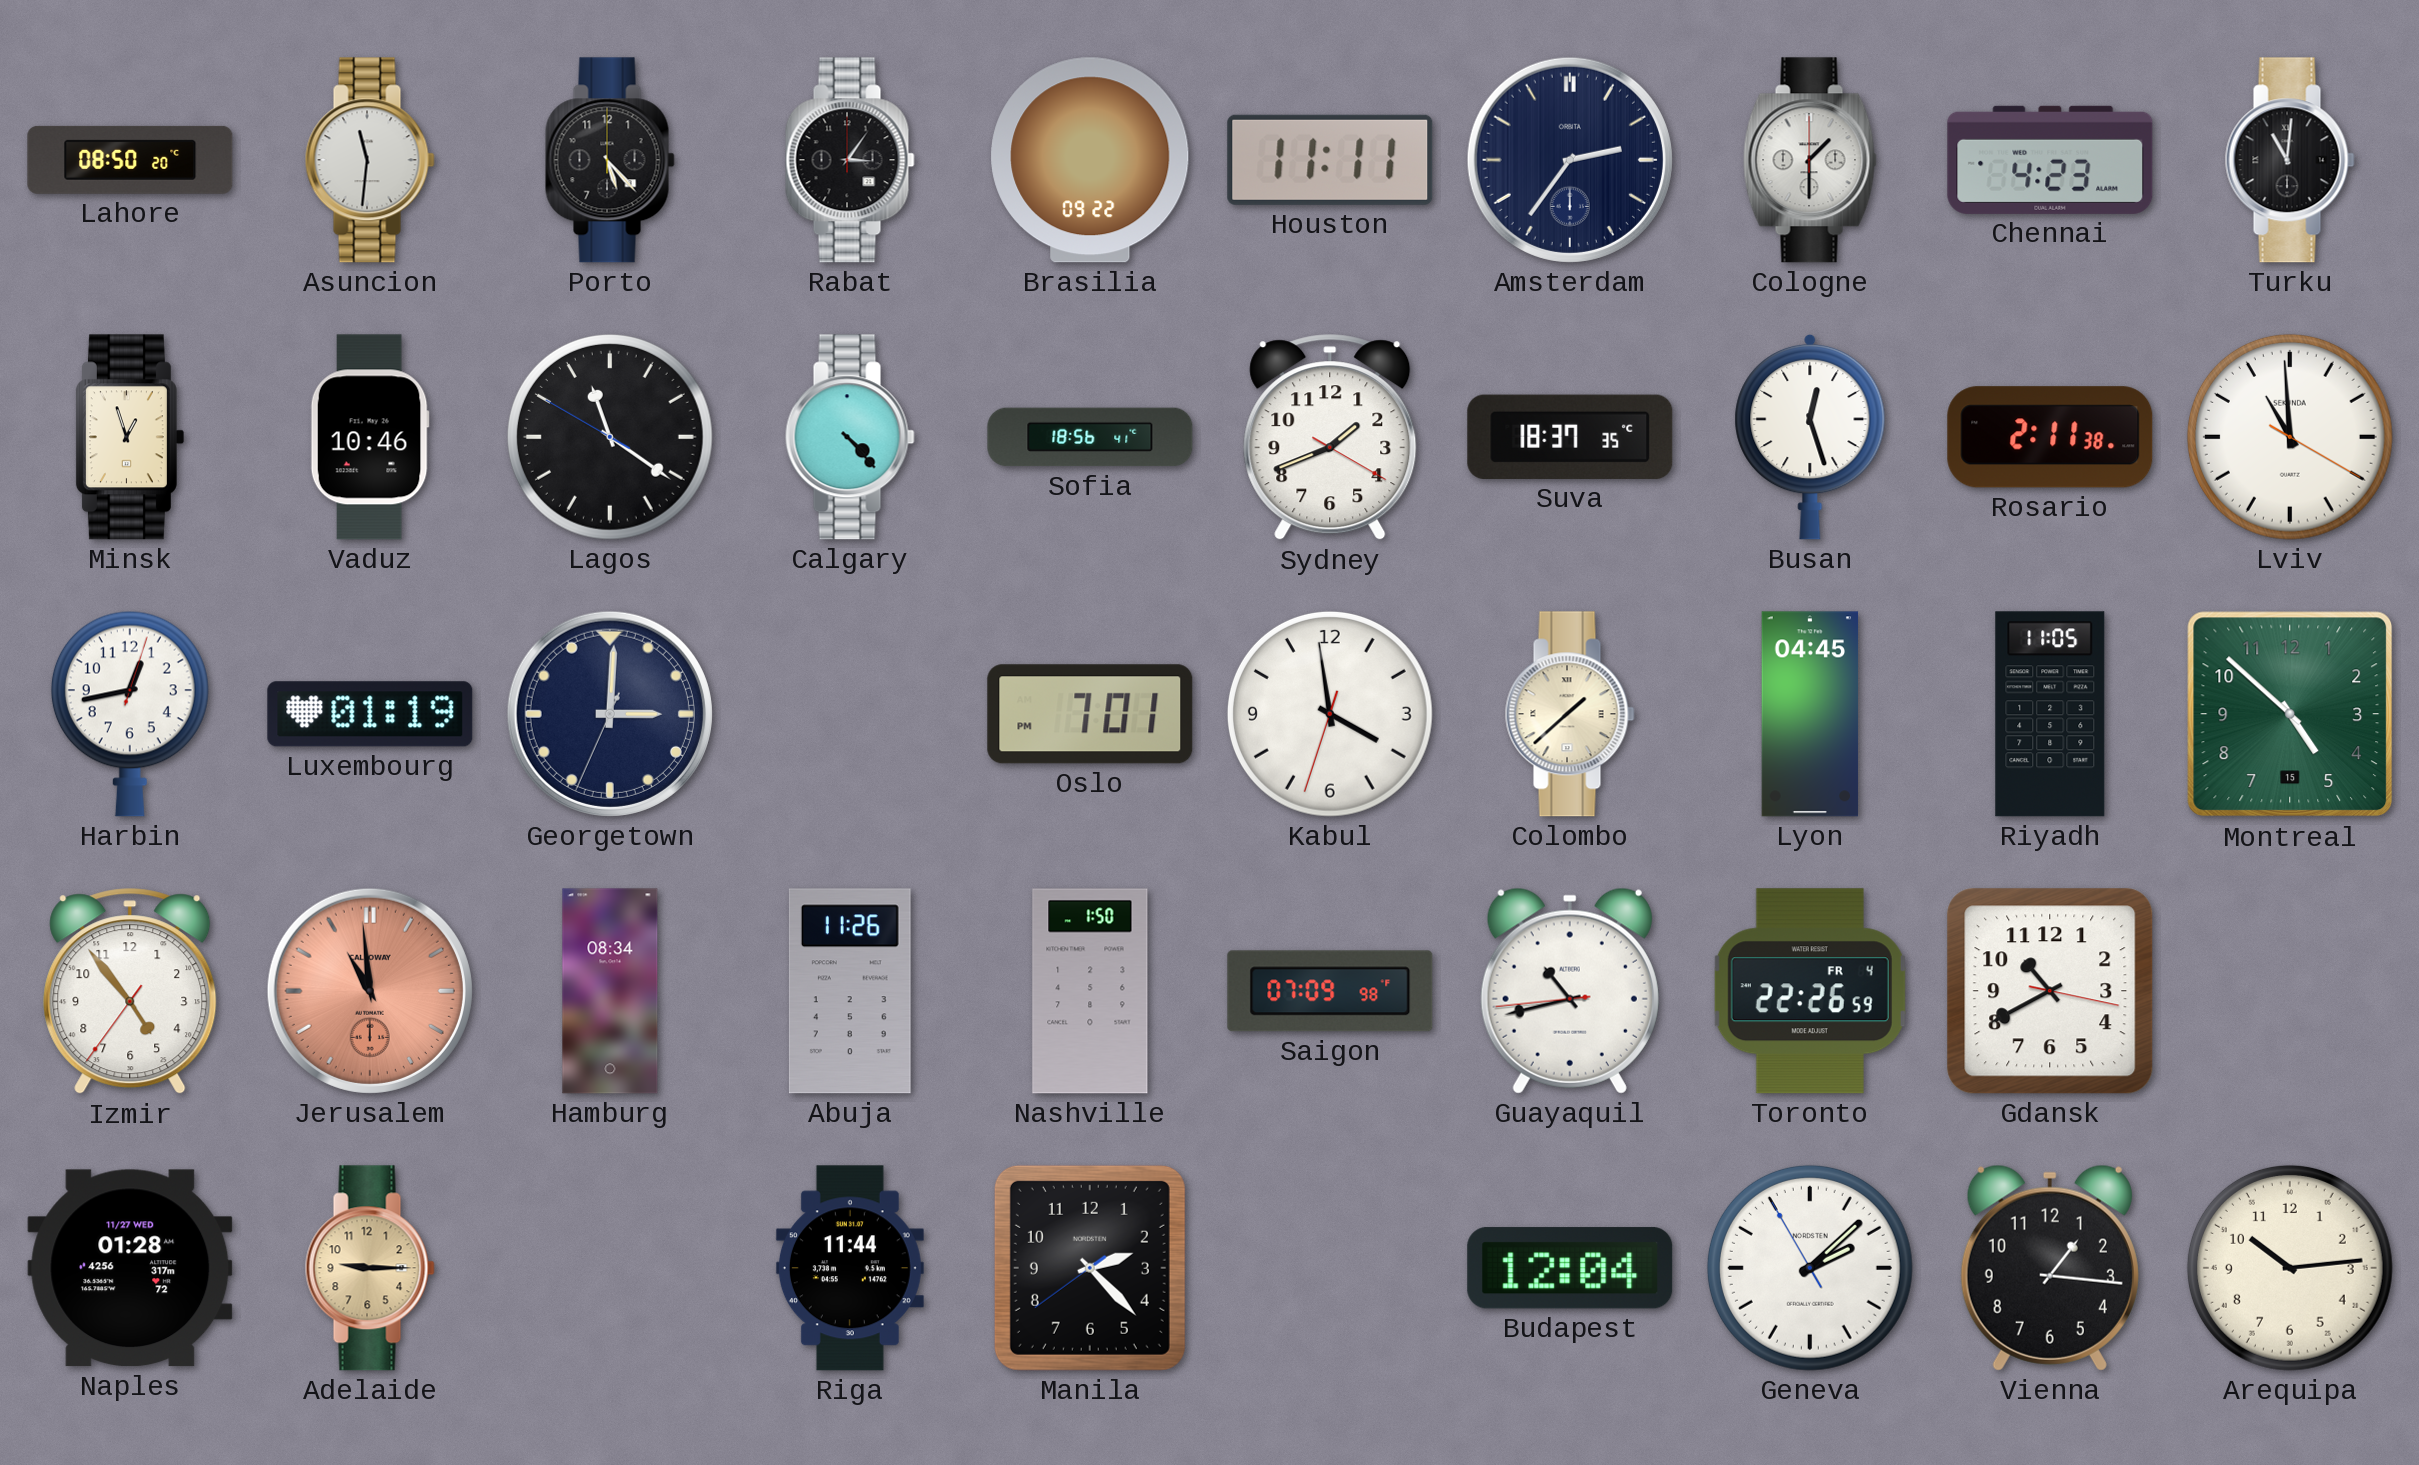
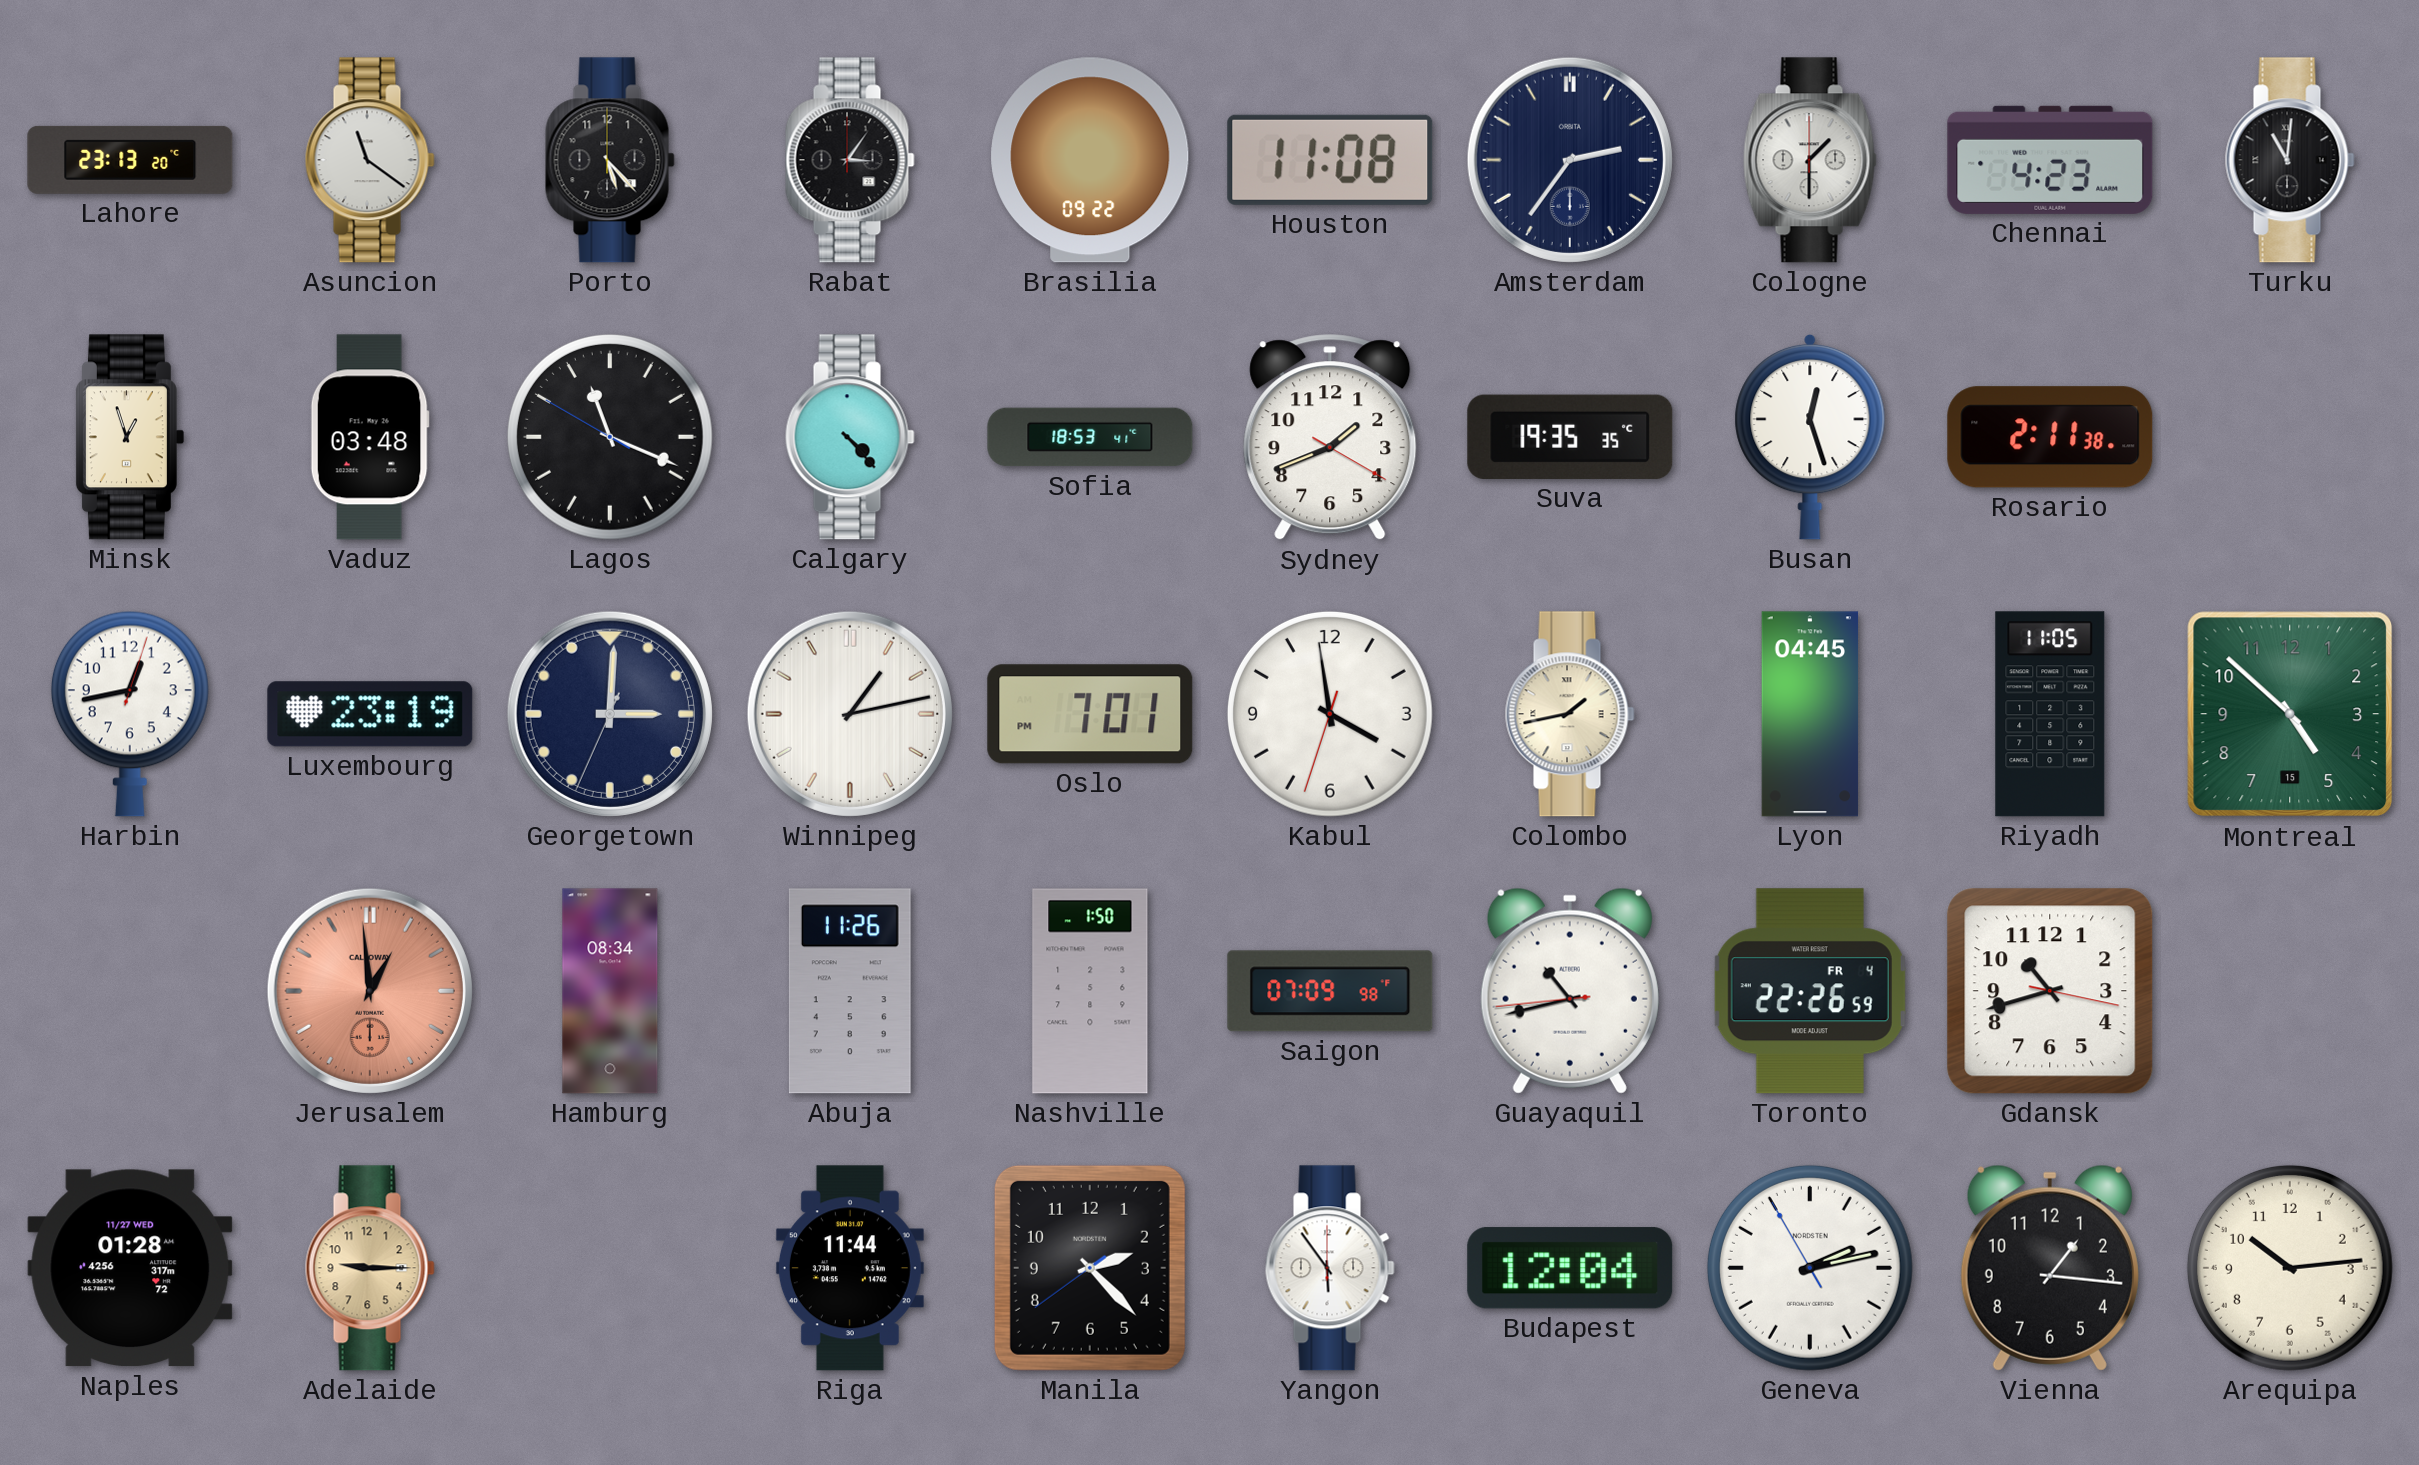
Lahore: 08:50 -> 23:13
Asuncion: 11:31 -> 11:21
Houston: 11:11 -> 11:08
Vaduz: 10:46 -> 03:48
Lagos: 11:20 -> 11:18
Sofia: 18:56 -> 18:53
Suva: 18:37 -> 19:35
Lviv: 10:59 -> none
Luxembourg: 01:19 -> 23:19
Winnipeg: none -> 1:13
Colombo: 1:38 -> 1:43
Izmir: 4:53 -> none
Jerusalem: 10:59 -> 12:59
Gdansk: 10:40 -> 10:42
Yangon: none -> 5:54
Geneva: 2:07 -> 2:12
